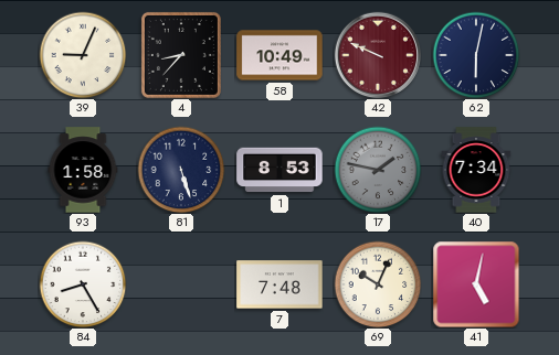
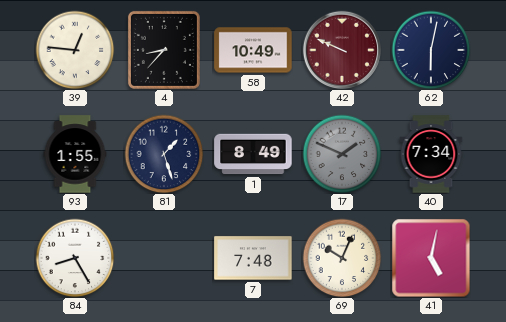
39: 9:04 -> 12:46
93: 1:58 -> 1:55
81: 5:27 -> 1:27
1: 8:53 -> 8:49
17: 1:47 -> 1:49
